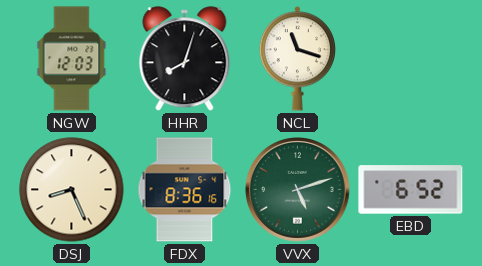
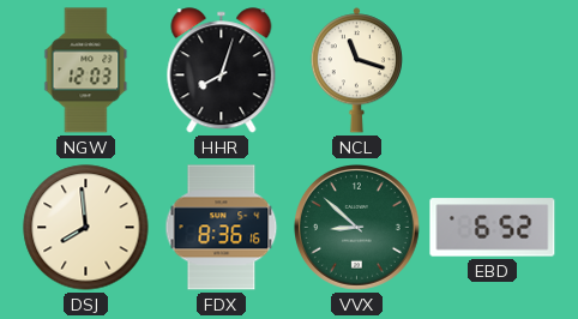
DSJ: 8:26 -> 7:59
VVX: 5:12 -> 8:52
